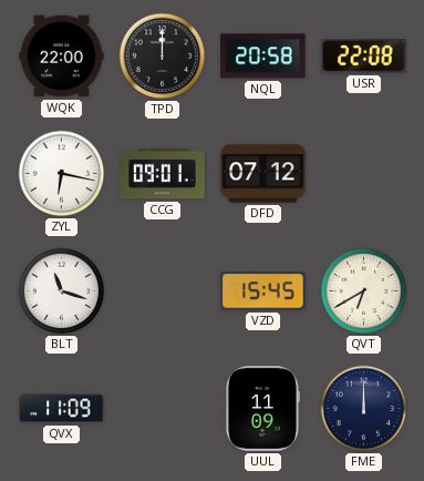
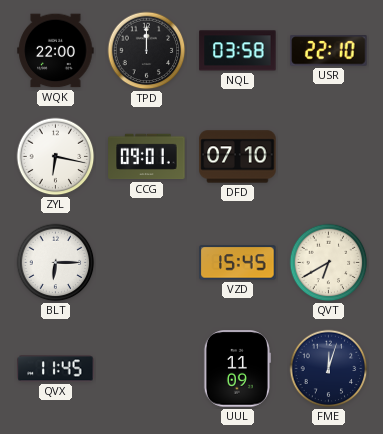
NQL: 20:58 -> 03:58
USR: 22:08 -> 22:10
DFD: 07:12 -> 07:10
BLT: 11:18 -> 6:15
QVX: 11:09 -> 11:45
FME: 12:00 -> 12:03
